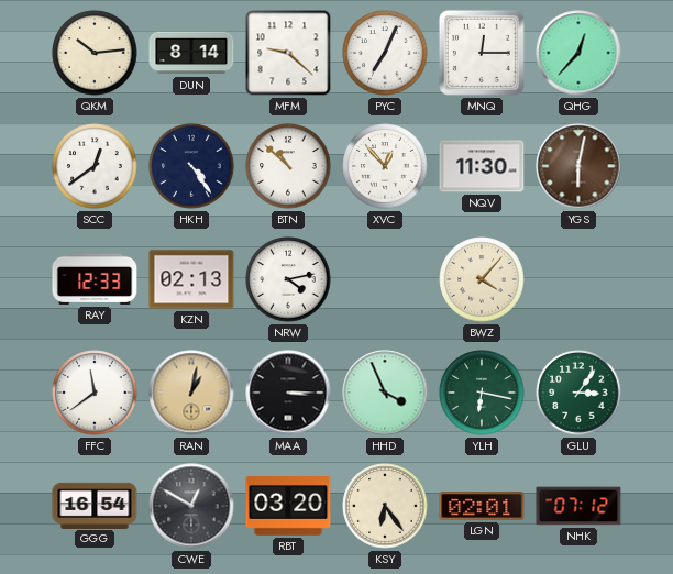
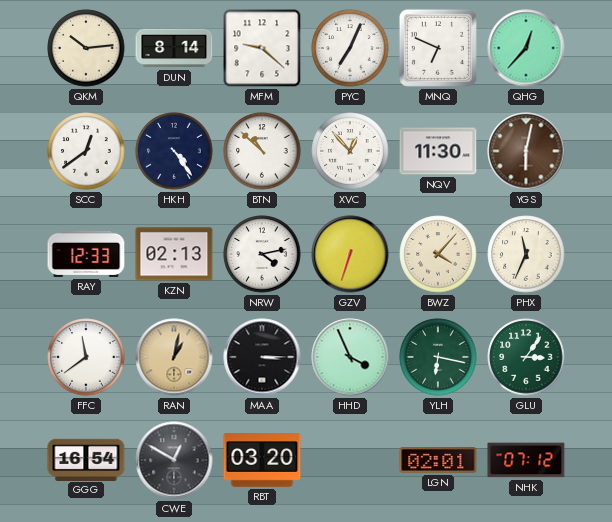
MNQ: 12:15 -> 6:49
GZV: none -> 6:33
PHX: none -> 11:34
KSY: 6:24 -> none
